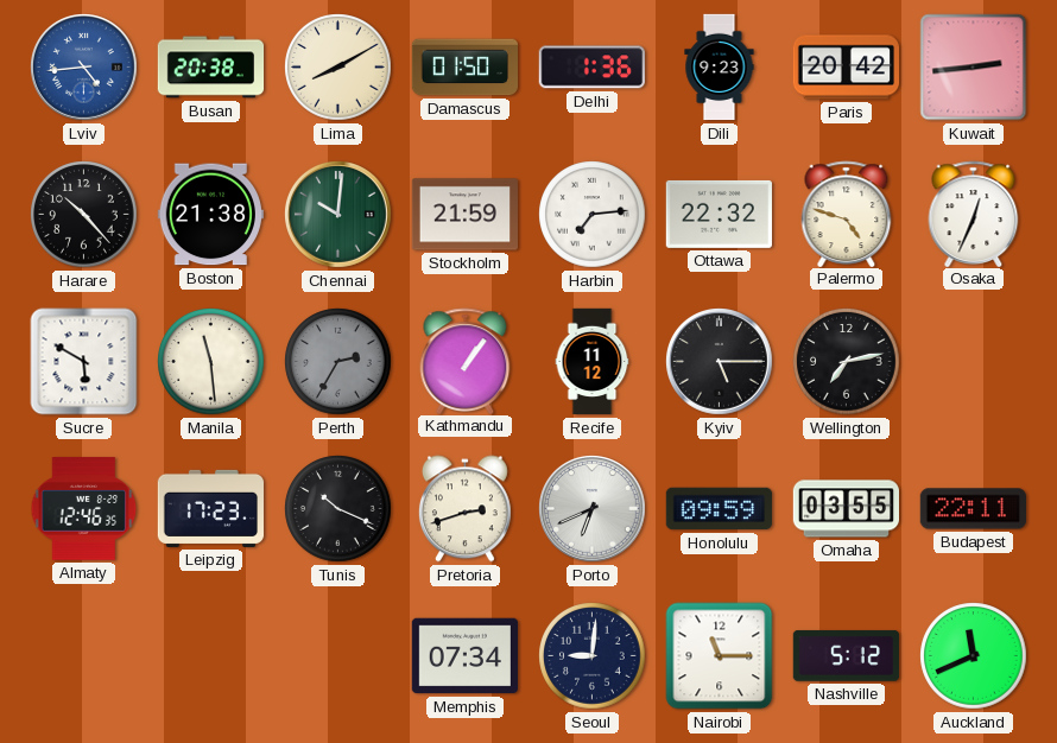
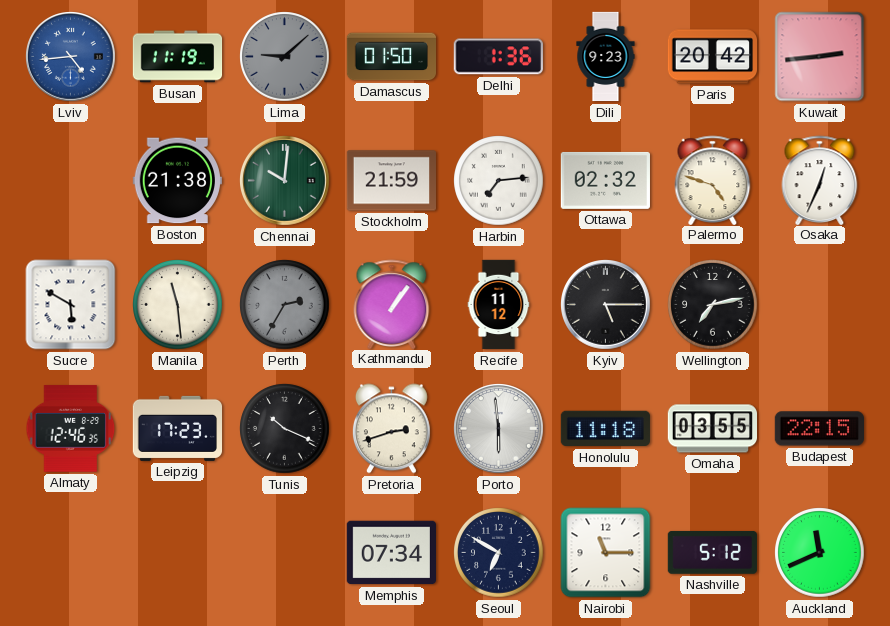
Busan: 20:38 -> 11:19
Lima: 8:10 -> 9:08
Lima dial: cream -> grey
Harare: 10:23 -> none
Ottawa: 22:32 -> 02:32
Porto: 6:41 -> 5:59
Honolulu: 09:59 -> 11:18
Budapest: 22:11 -> 22:15
Seoul: 9:01 -> 6:50
